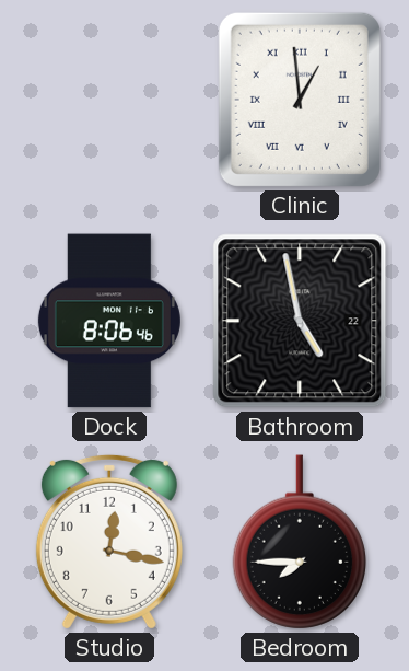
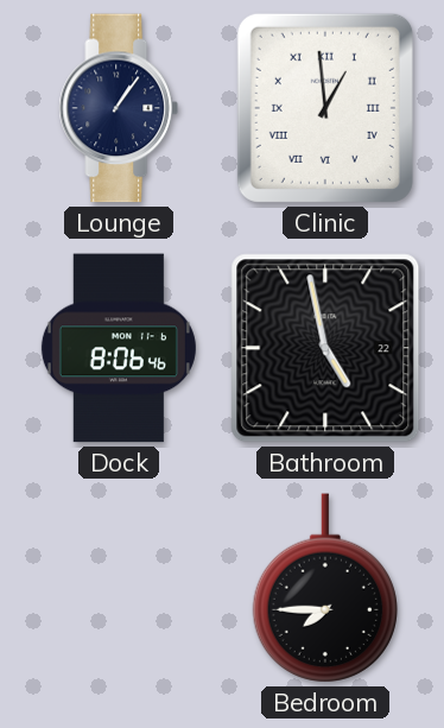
Lounge: none -> 1:06
Studio: 12:17 -> none
